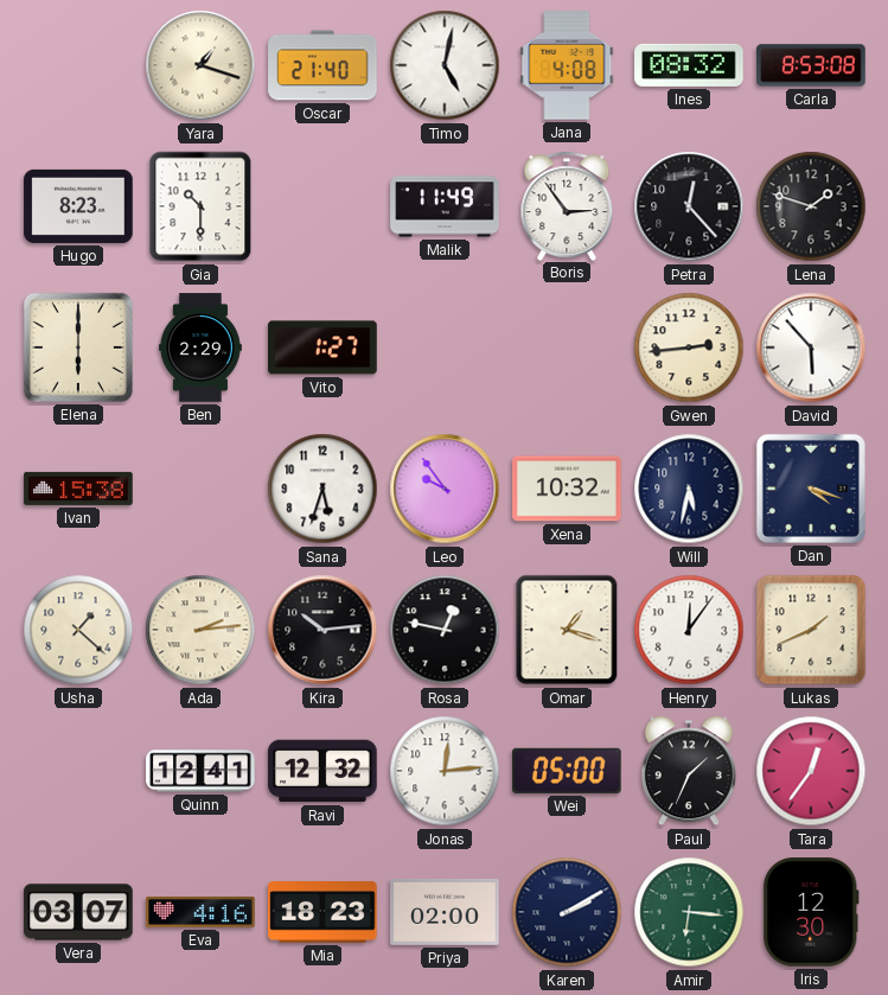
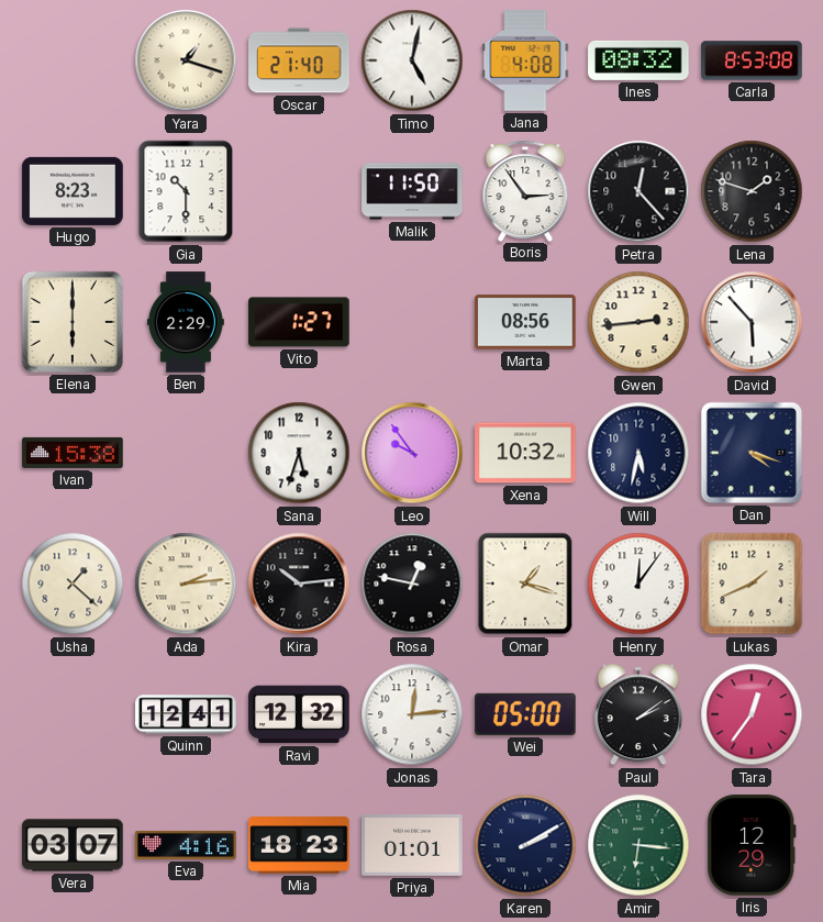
Malik: 11:49 -> 11:50
Marta: none -> 08:56
Paul: 1:34 -> 2:09
Priya: 02:00 -> 01:01
Iris: 12:30 -> 12:29
